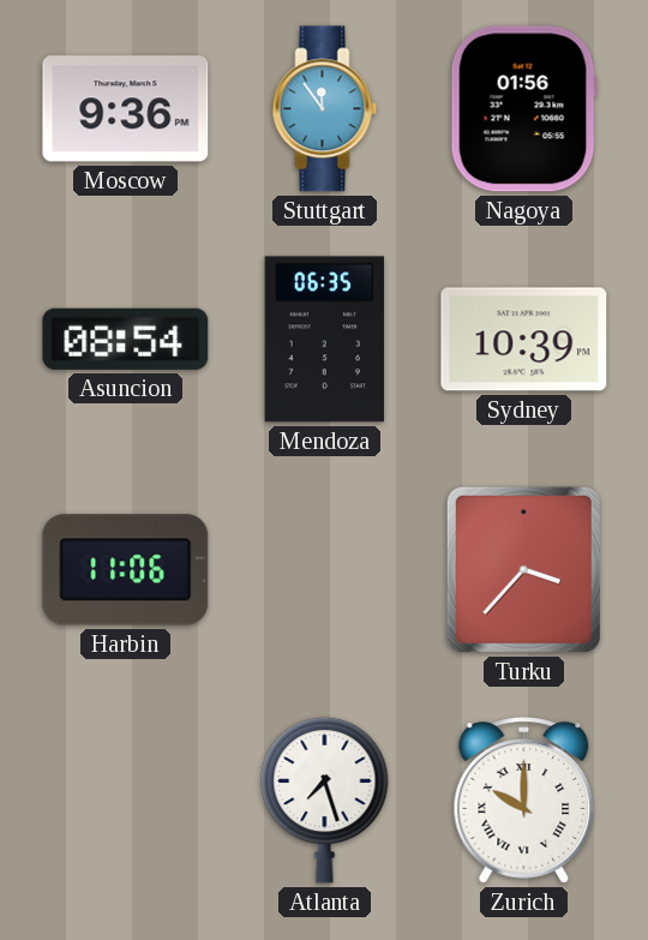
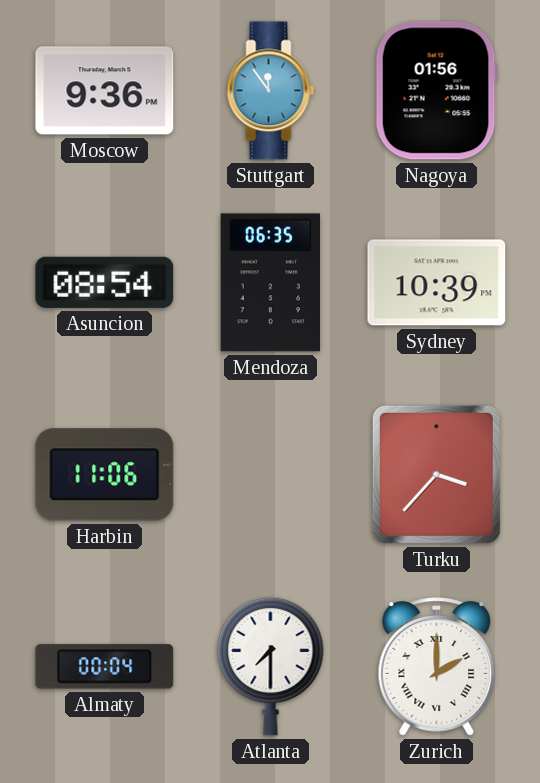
Almaty: none -> 00:04
Atlanta: 7:27 -> 7:30
Zurich: 10:00 -> 2:00
